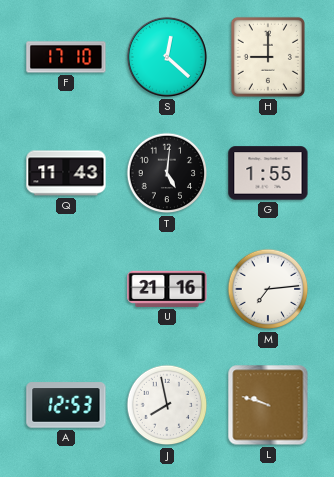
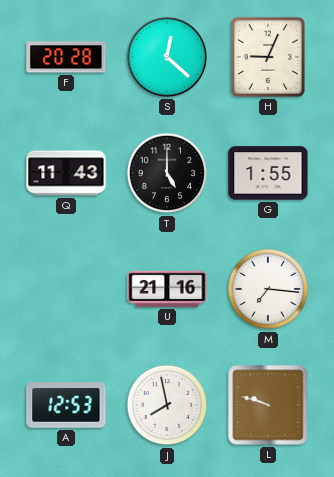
F: 17:10 -> 20:28
H: 9:00 -> 9:04
T: 5:01 -> 5:00
M: 7:14 -> 7:16
